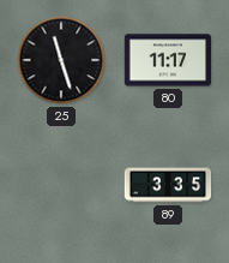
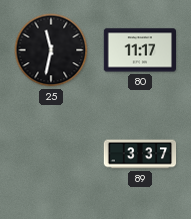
25: 11:27 -> 11:32
89: 3:35 -> 3:37
